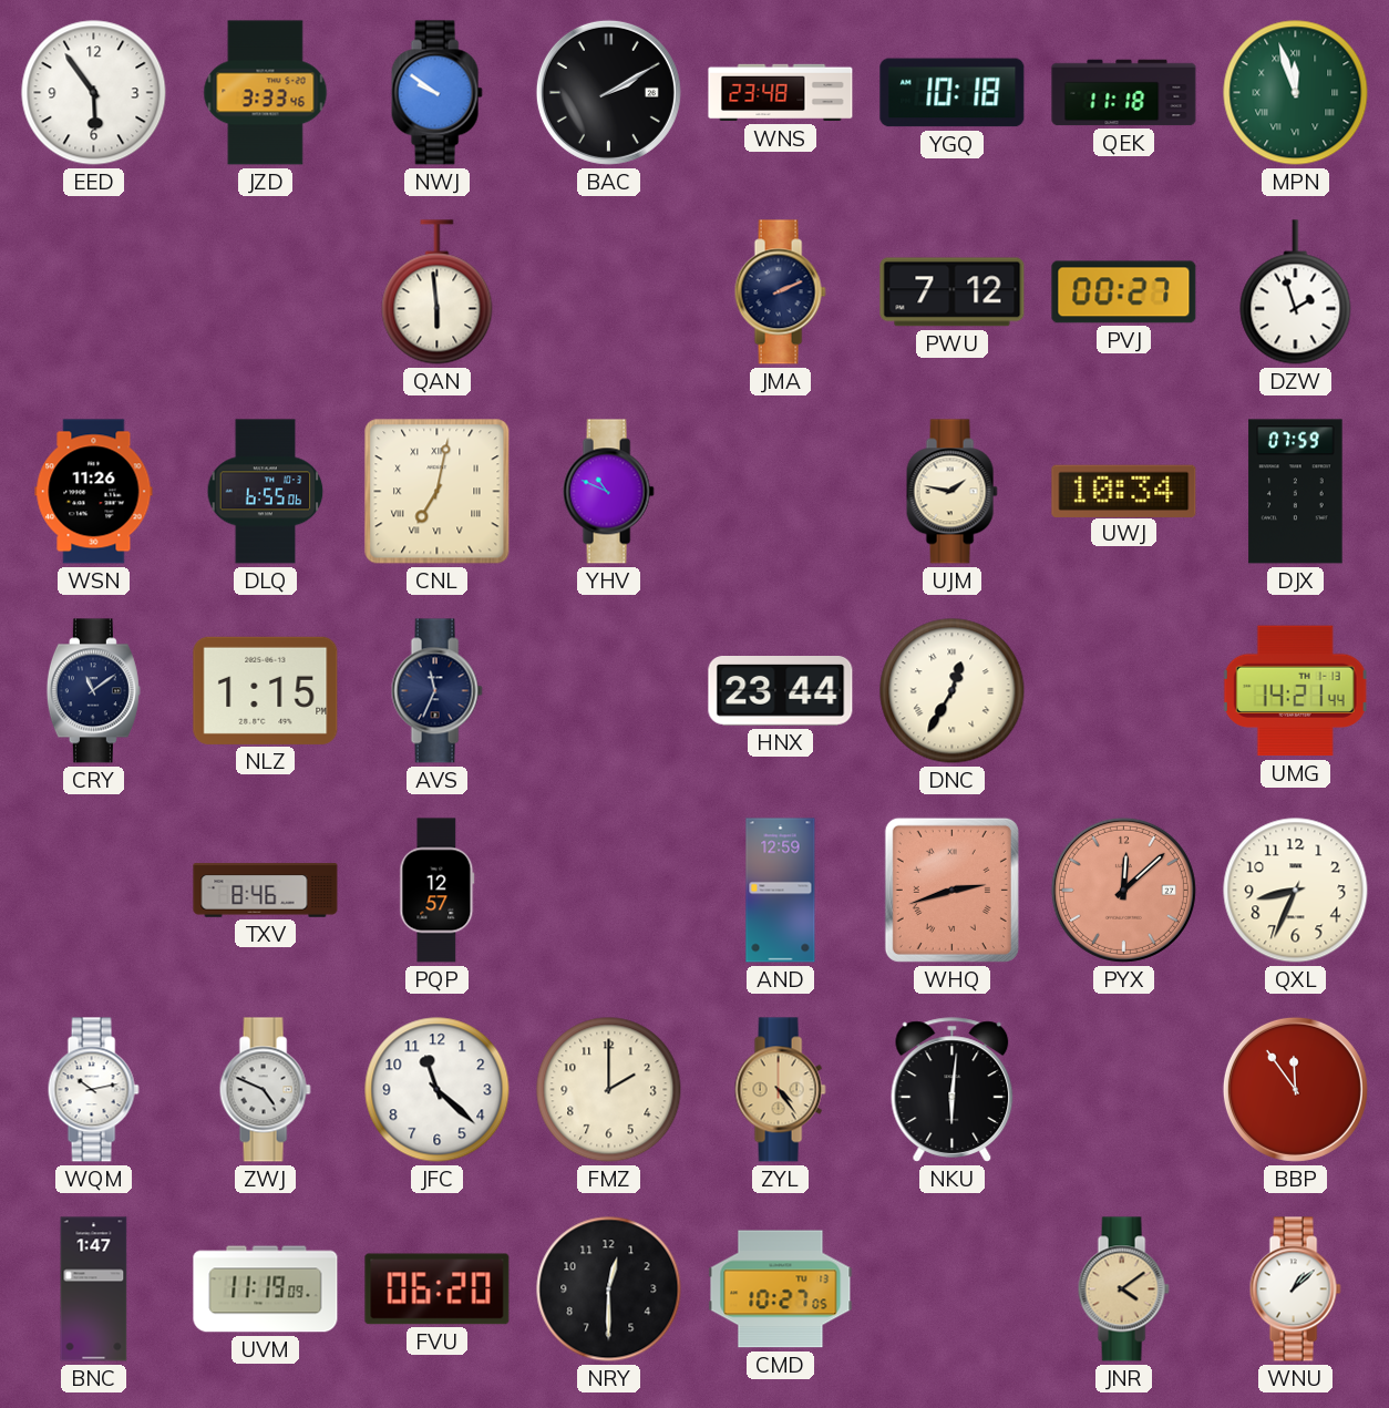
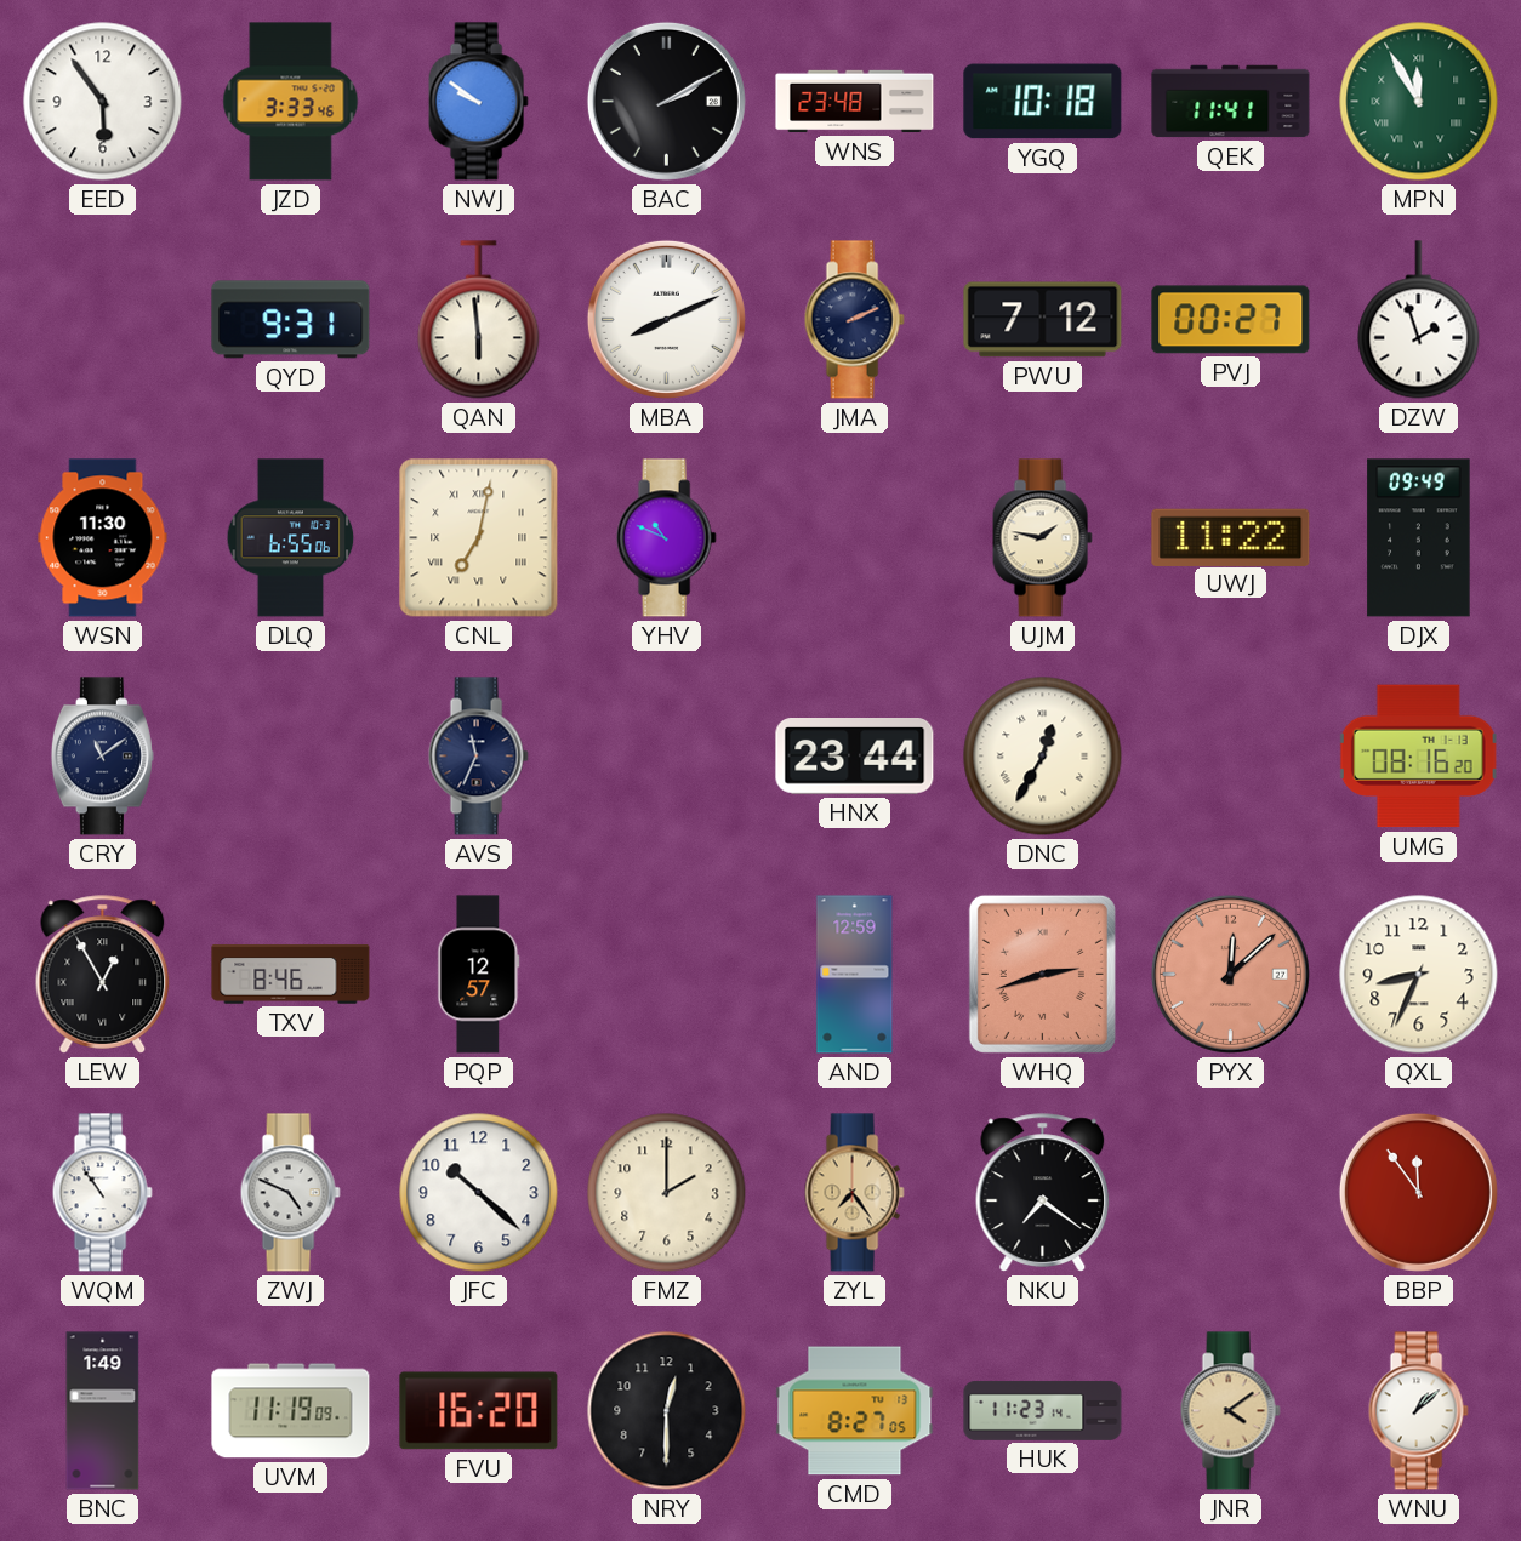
QEK: 11:18 -> 11:41
MPN: 11:57 -> 11:55
QYD: none -> 9:31
MBA: none -> 8:11
WSN: 11:26 -> 11:30
UWJ: 10:34 -> 11:22
DJX: 07:59 -> 09:49
NLZ: 1:15 -> none
UMG: 14:21 -> 08:16
LEW: none -> 12:55
WQM: 10:13 -> 10:54
JFC: 11:22 -> 10:22
ZYL: 4:24 -> 7:24
NKU: 6:01 -> 7:21
BNC: 1:47 -> 1:49
FVU: 06:20 -> 16:20
CMD: 10:27 -> 8:27
HUK: none -> 11:23
